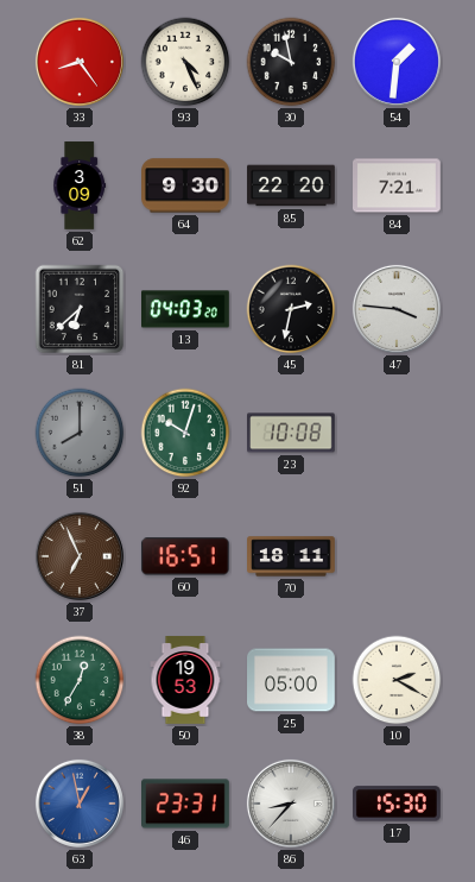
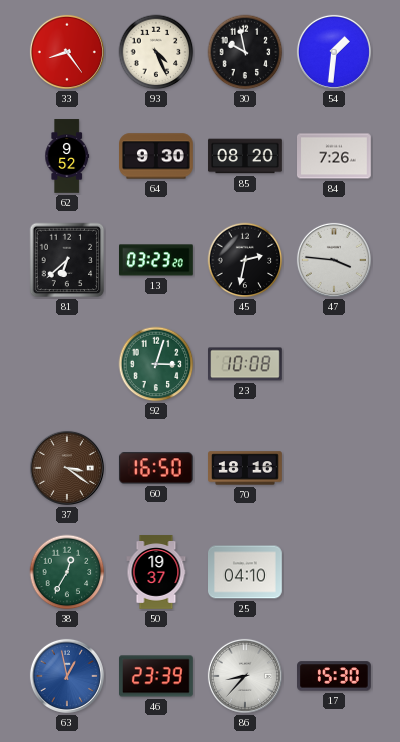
62: 3:09 -> 9:52
85: 22:20 -> 08:20
84: 7:21 -> 7:26
13: 04:03 -> 03:23
51: 8:00 -> none
92: 10:03 -> 3:03
37: 6:56 -> 3:21
60: 16:51 -> 16:50
70: 18:11 -> 18:16
50: 19:53 -> 19:37
25: 05:00 -> 04:10
10: 2:20 -> none
46: 23:31 -> 23:39
